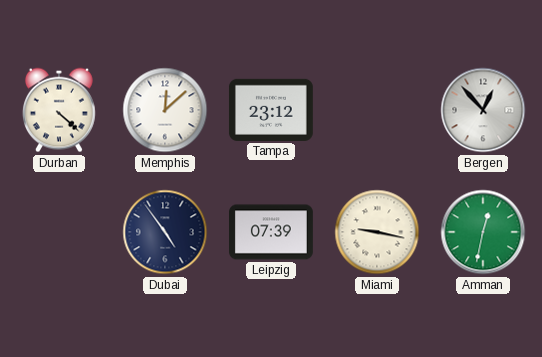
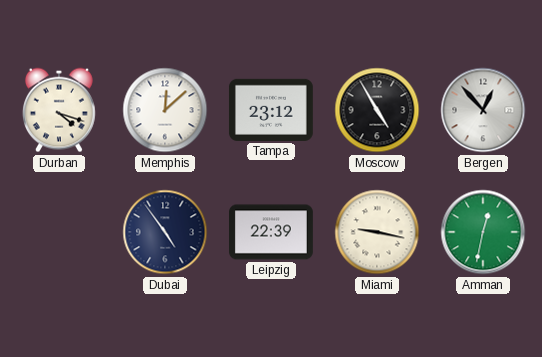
Durban: 4:22 -> 4:18
Moscow: none -> 4:55
Leipzig: 07:39 -> 22:39
